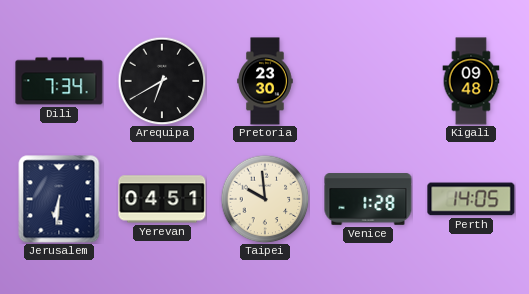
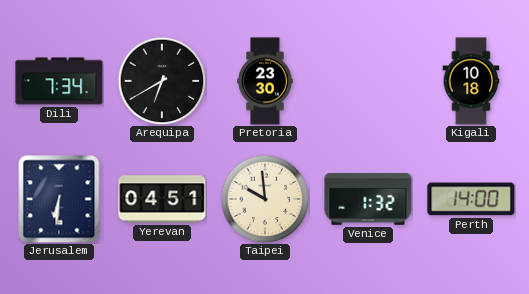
Kigali: 09:48 -> 10:18
Venice: 1:28 -> 1:32
Perth: 14:05 -> 14:00
